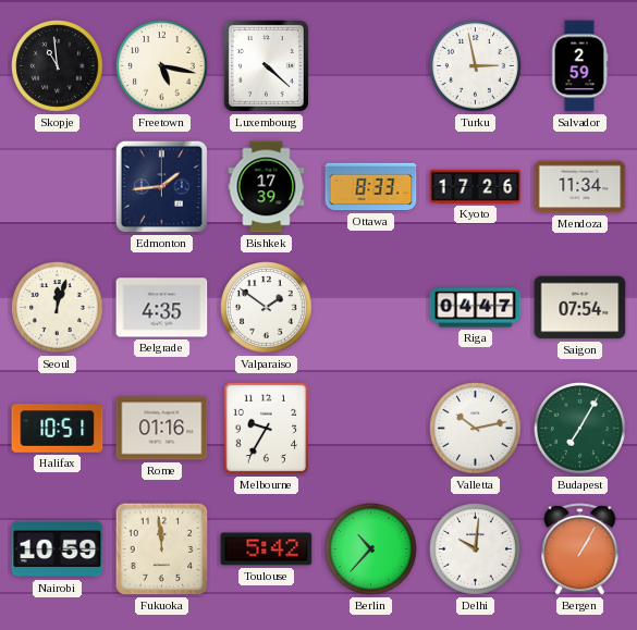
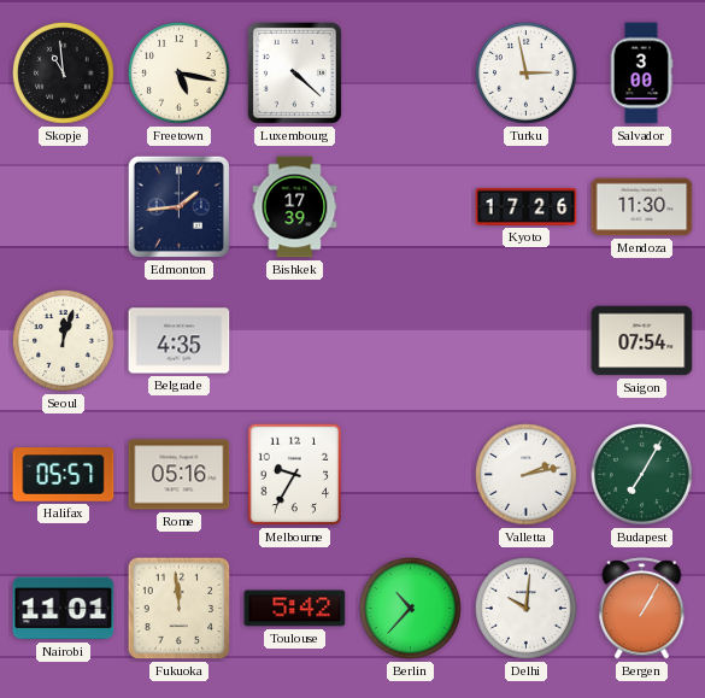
Salvador: 2:59 -> 3:00
Ottawa: 8:33 -> none
Mendoza: 11:34 -> 11:30
Valparaiso: 1:51 -> none
Riga: 04:47 -> none
Halifax: 10:51 -> 05:57
Rome: 01:16 -> 05:16
Valletta: 10:13 -> 2:13
Nairobi: 10:59 -> 11:01
